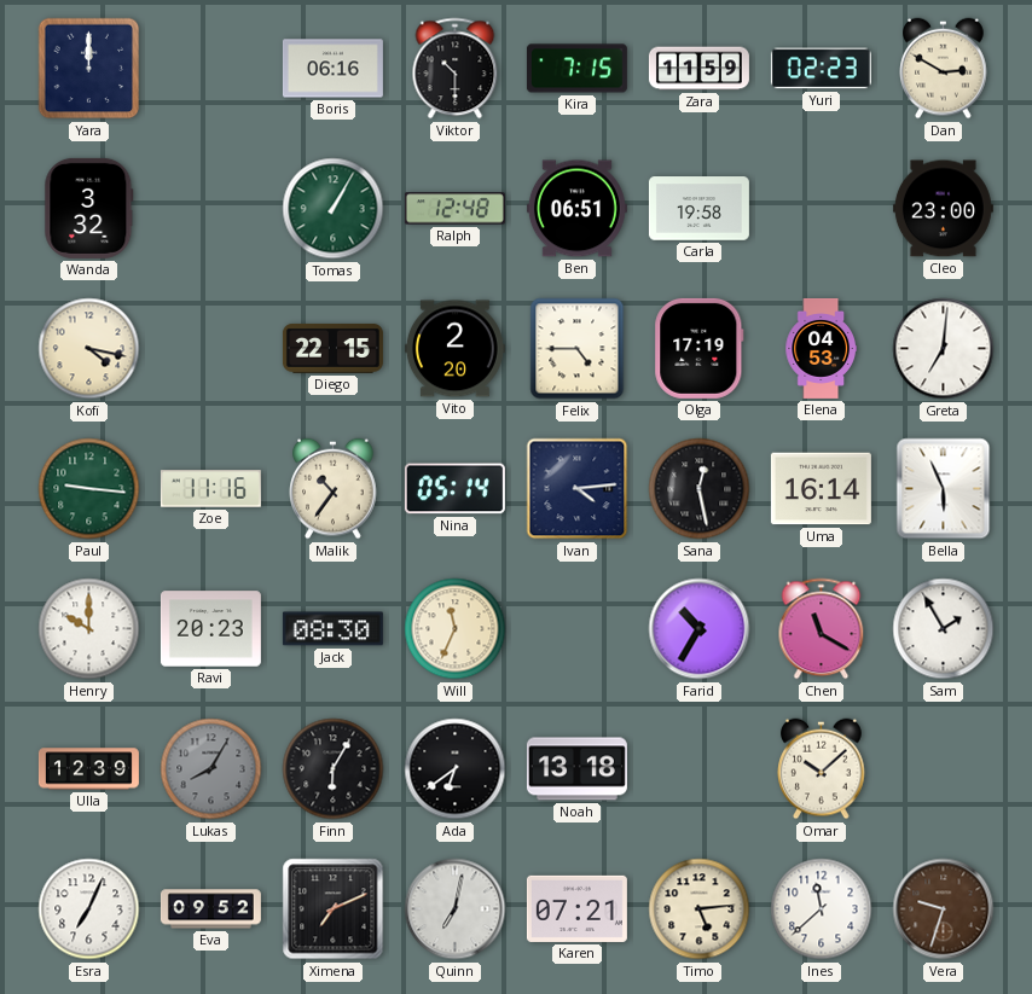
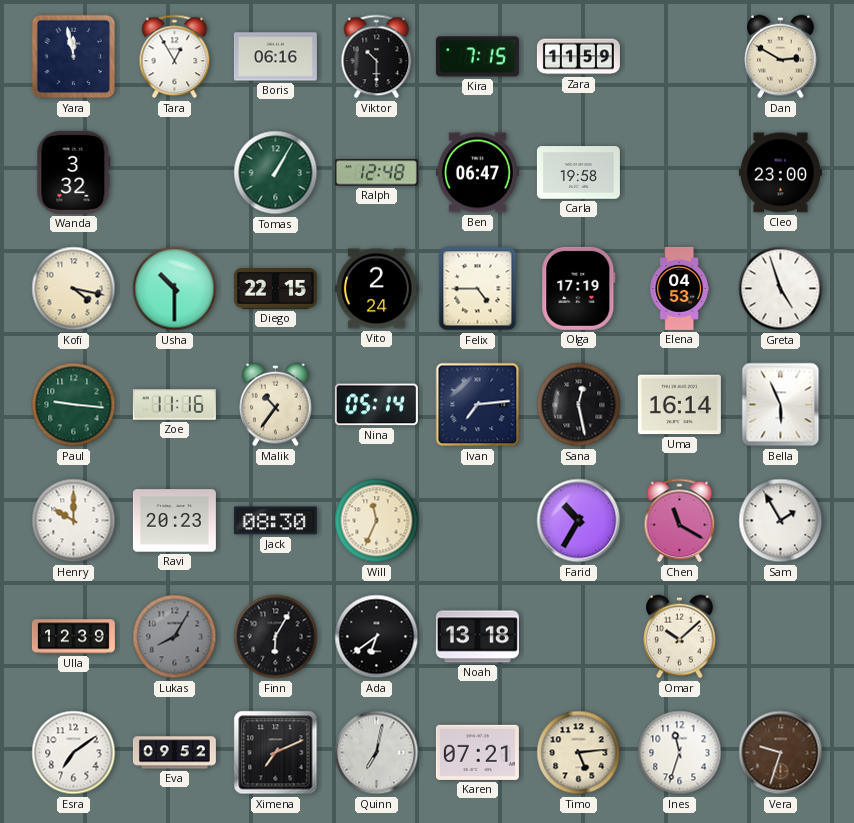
Yara: 12:00 -> 11:58
Tara: none -> 12:55
Yuri: 02:23 -> none
Ben: 06:51 -> 06:47
Usha: none -> 10:30
Vito: 2:20 -> 2:24
Greta: 7:01 -> 4:57
Ivan: 4:14 -> 7:14
Esra: 7:04 -> 7:09
Ines: 11:38 -> 11:33
